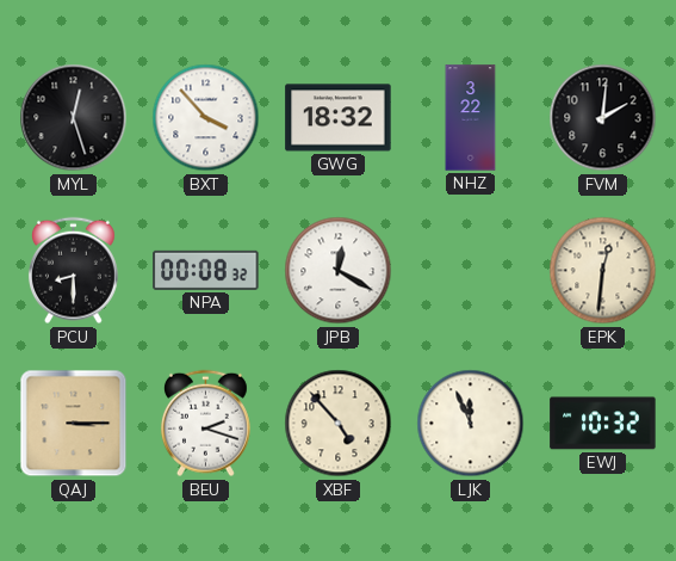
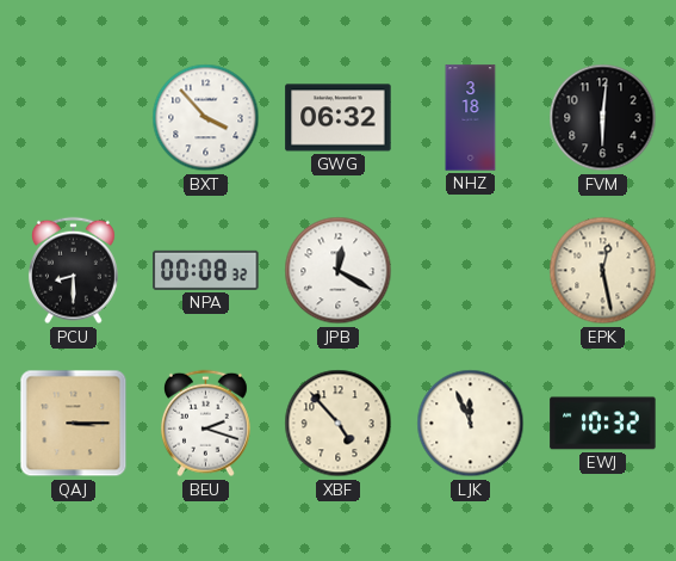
MYL: 12:27 -> none
GWG: 18:32 -> 06:32
NHZ: 3:22 -> 3:18
FVM: 2:01 -> 6:01
EPK: 12:31 -> 12:28
